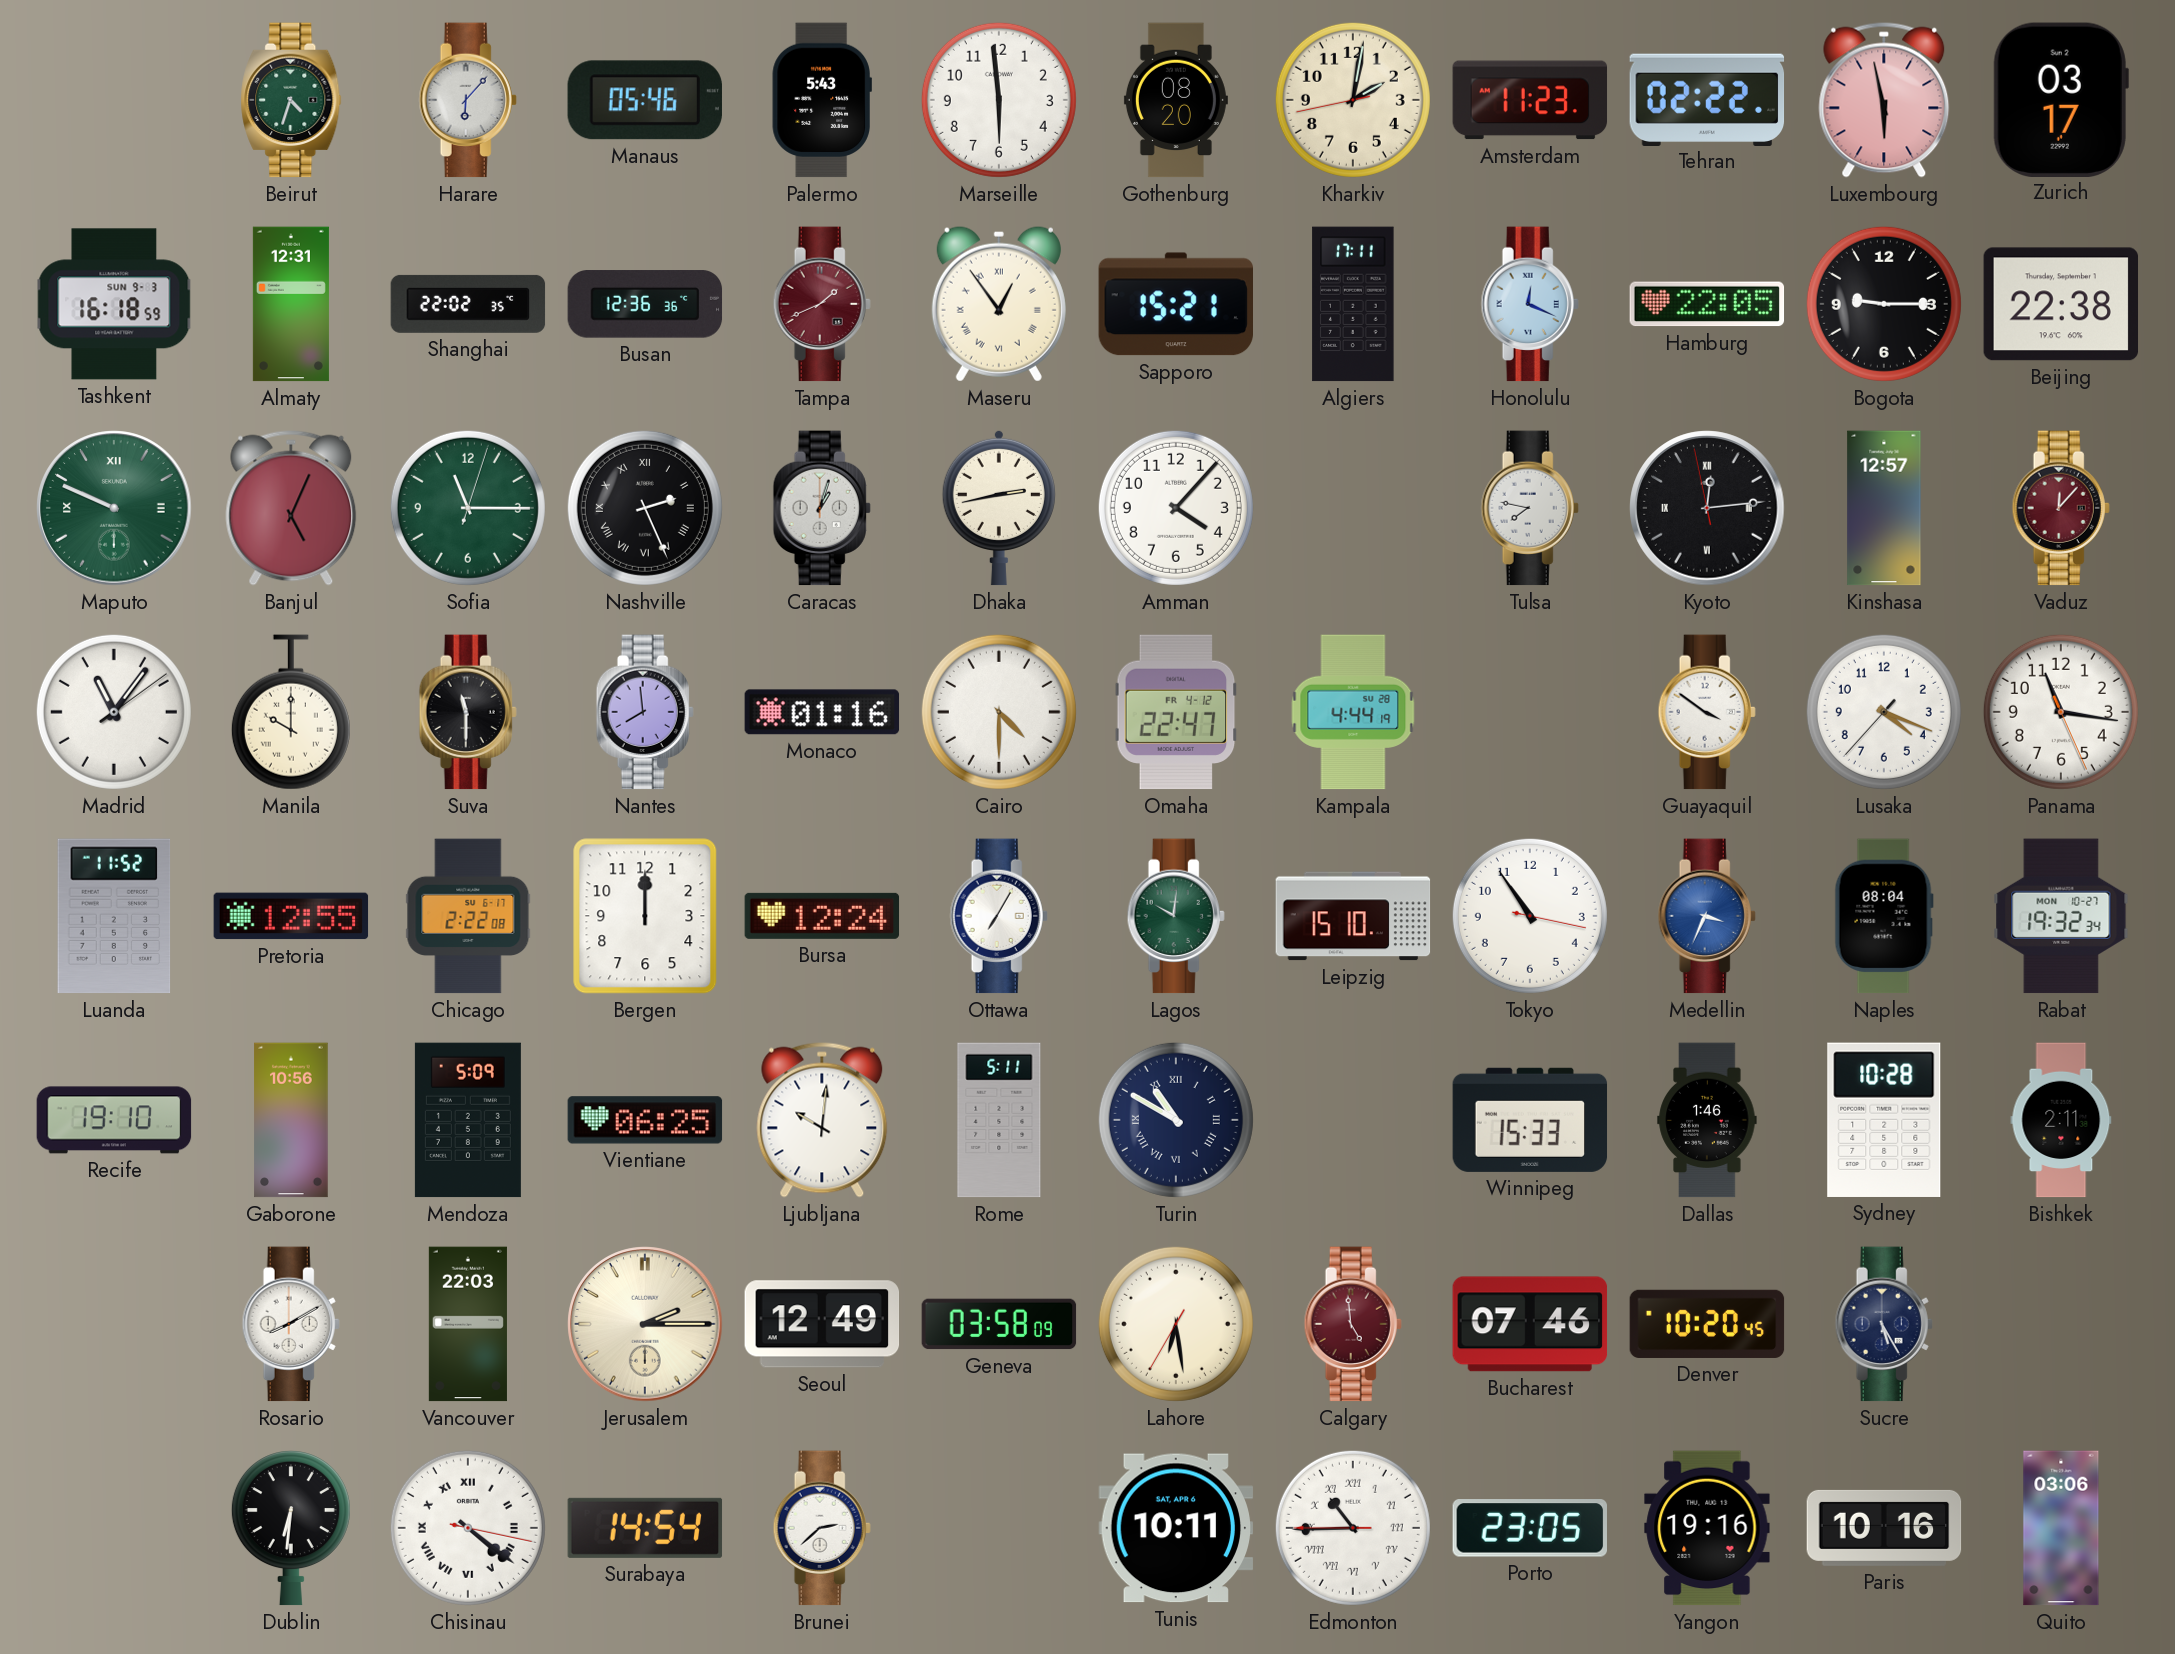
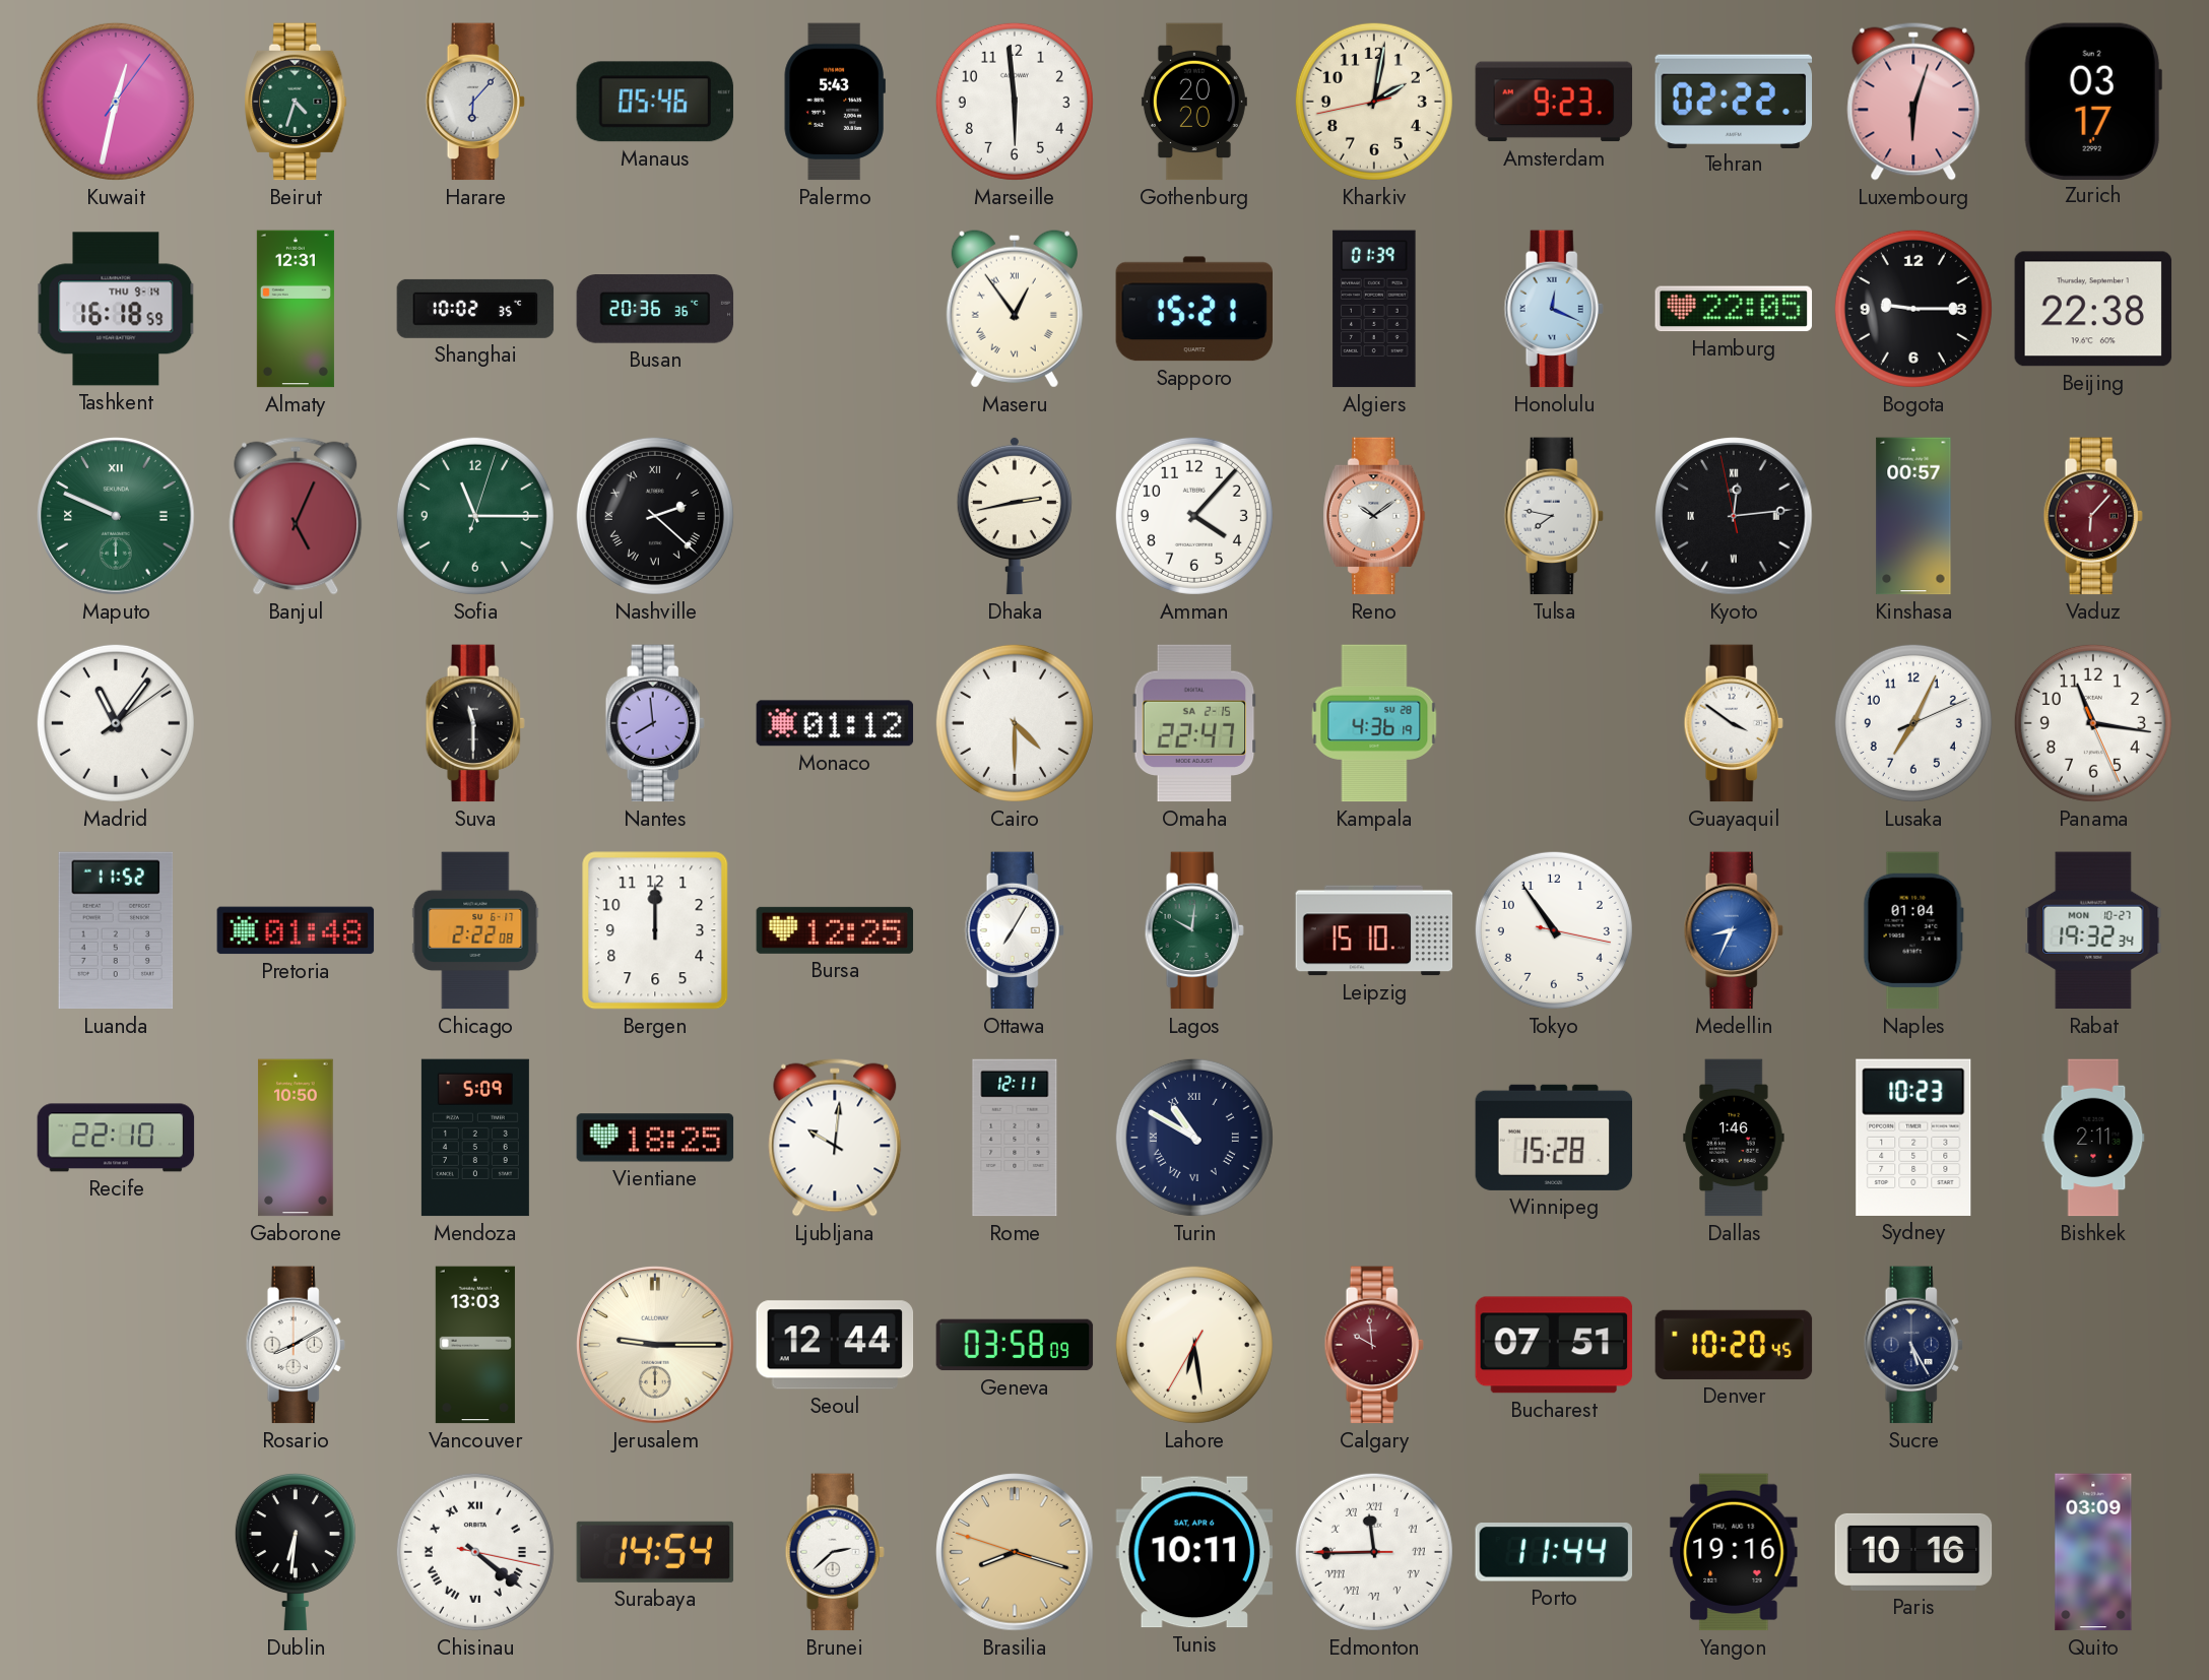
Kuwait: none -> 12:32
Gothenburg: 08:20 -> 20:20
Amsterdam: 11:23 -> 9:23
Luxembourg: 5:58 -> 6:03
Tashkent date: SUN 9-3 -> THU 9-14
Shanghai: 22:02 -> 10:02
Busan: 12:36 -> 20:36
Tampa: 1:41 -> none
Algiers: 17:11 -> 01:39
Nashville: 2:26 -> 2:22
Caracas: 1:03 -> none
Reno: none -> 10:09
Kinshasa: 12:57 -> 00:57
Vaduz: 12:07 -> 6:07
Manila: 10:00 -> none
Monaco: 01:16 -> 01:12
Omaha date: FR 4-12 -> SA 2-15
Kampala: 4:44 -> 4:36
Lusaka: 4:18 -> 7:04
Pretoria: 12:55 -> 01:48
Bursa: 12:24 -> 12:25
Medellin: 3:34 -> 8:34
Naples: 08:04 -> 01:04
Recife: 19:10 -> 22:10
Gaborone: 10:56 -> 10:50
Vientiane: 06:25 -> 18:25
Rome: 5:11 -> 12:11
Winnipeg: 15:33 -> 15:28
Sydney: 10:28 -> 10:23
Vancouver: 22:03 -> 13:03
Jerusalem: 2:15 -> 9:15
Seoul: 12:49 -> 12:44
Calgary: 4:59 -> 9:59
Bucharest: 07:46 -> 07:51
Brasilia: none -> 8:17
Edmonton: 10:44 -> 11:44
Porto: 23:05 -> 11:44
Quito: 03:06 -> 03:09
